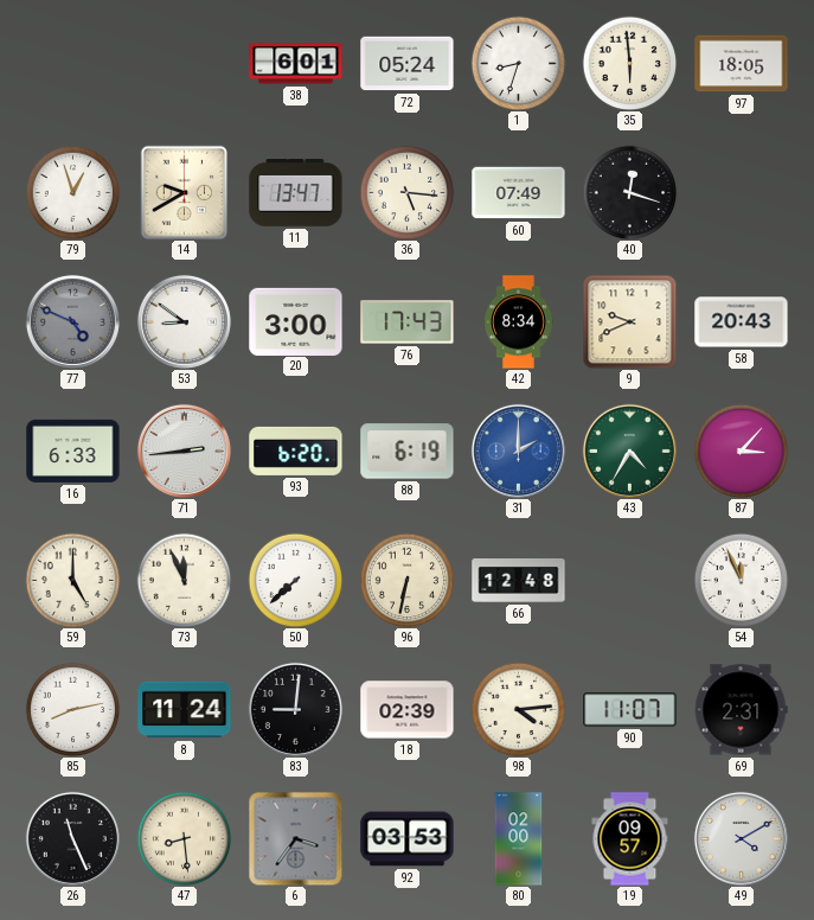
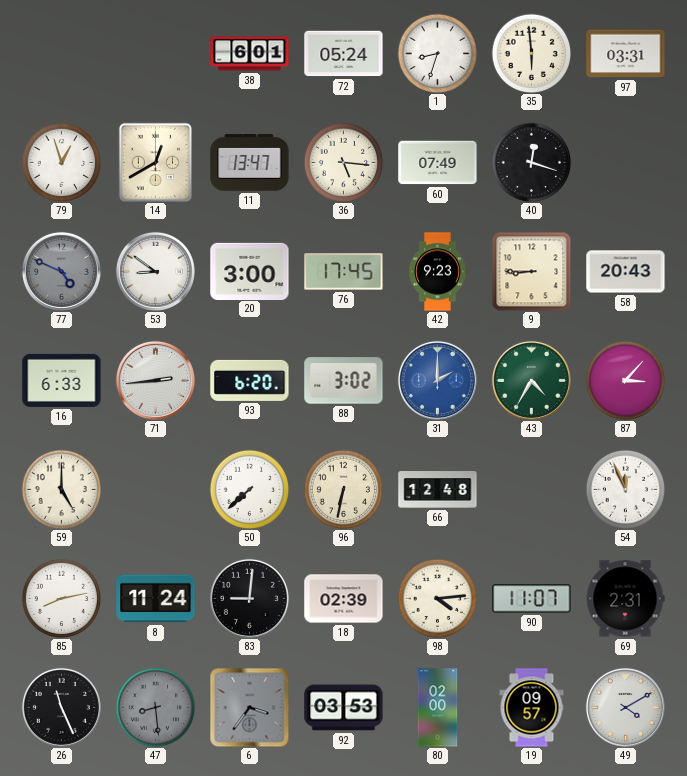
97: 18:05 -> 03:31
14: 9:40 -> 12:40
76: 17:43 -> 17:45
42: 8:34 -> 9:23
9: 9:41 -> 8:45
88: 6:19 -> 3:02
73: 11:56 -> none
47 dial: cream -> grey
